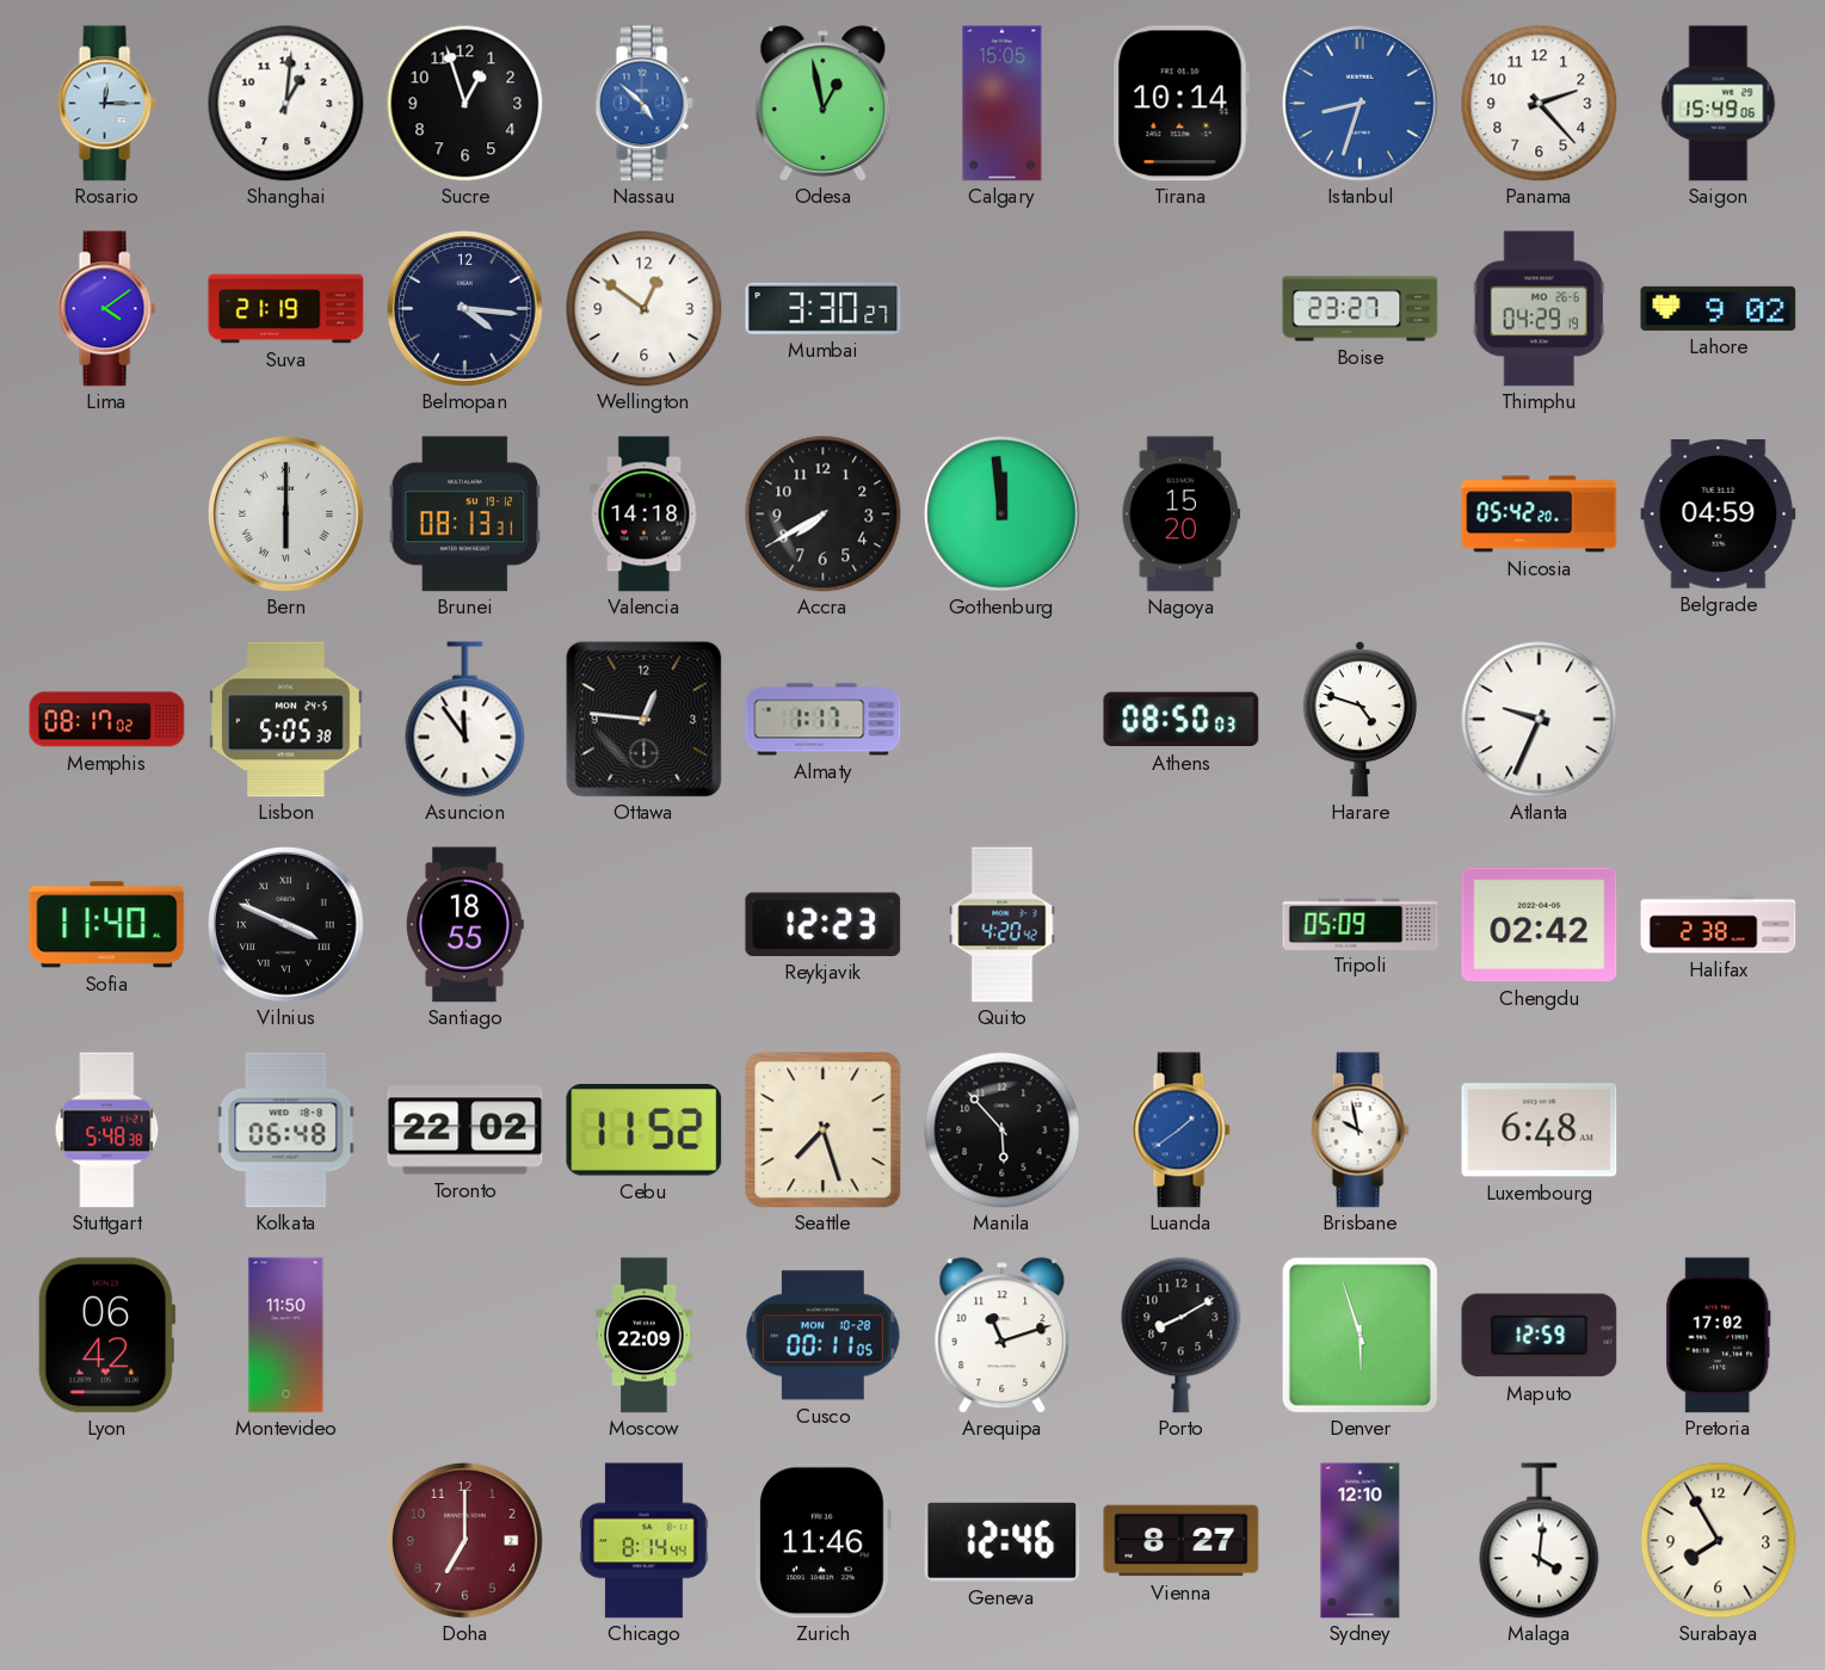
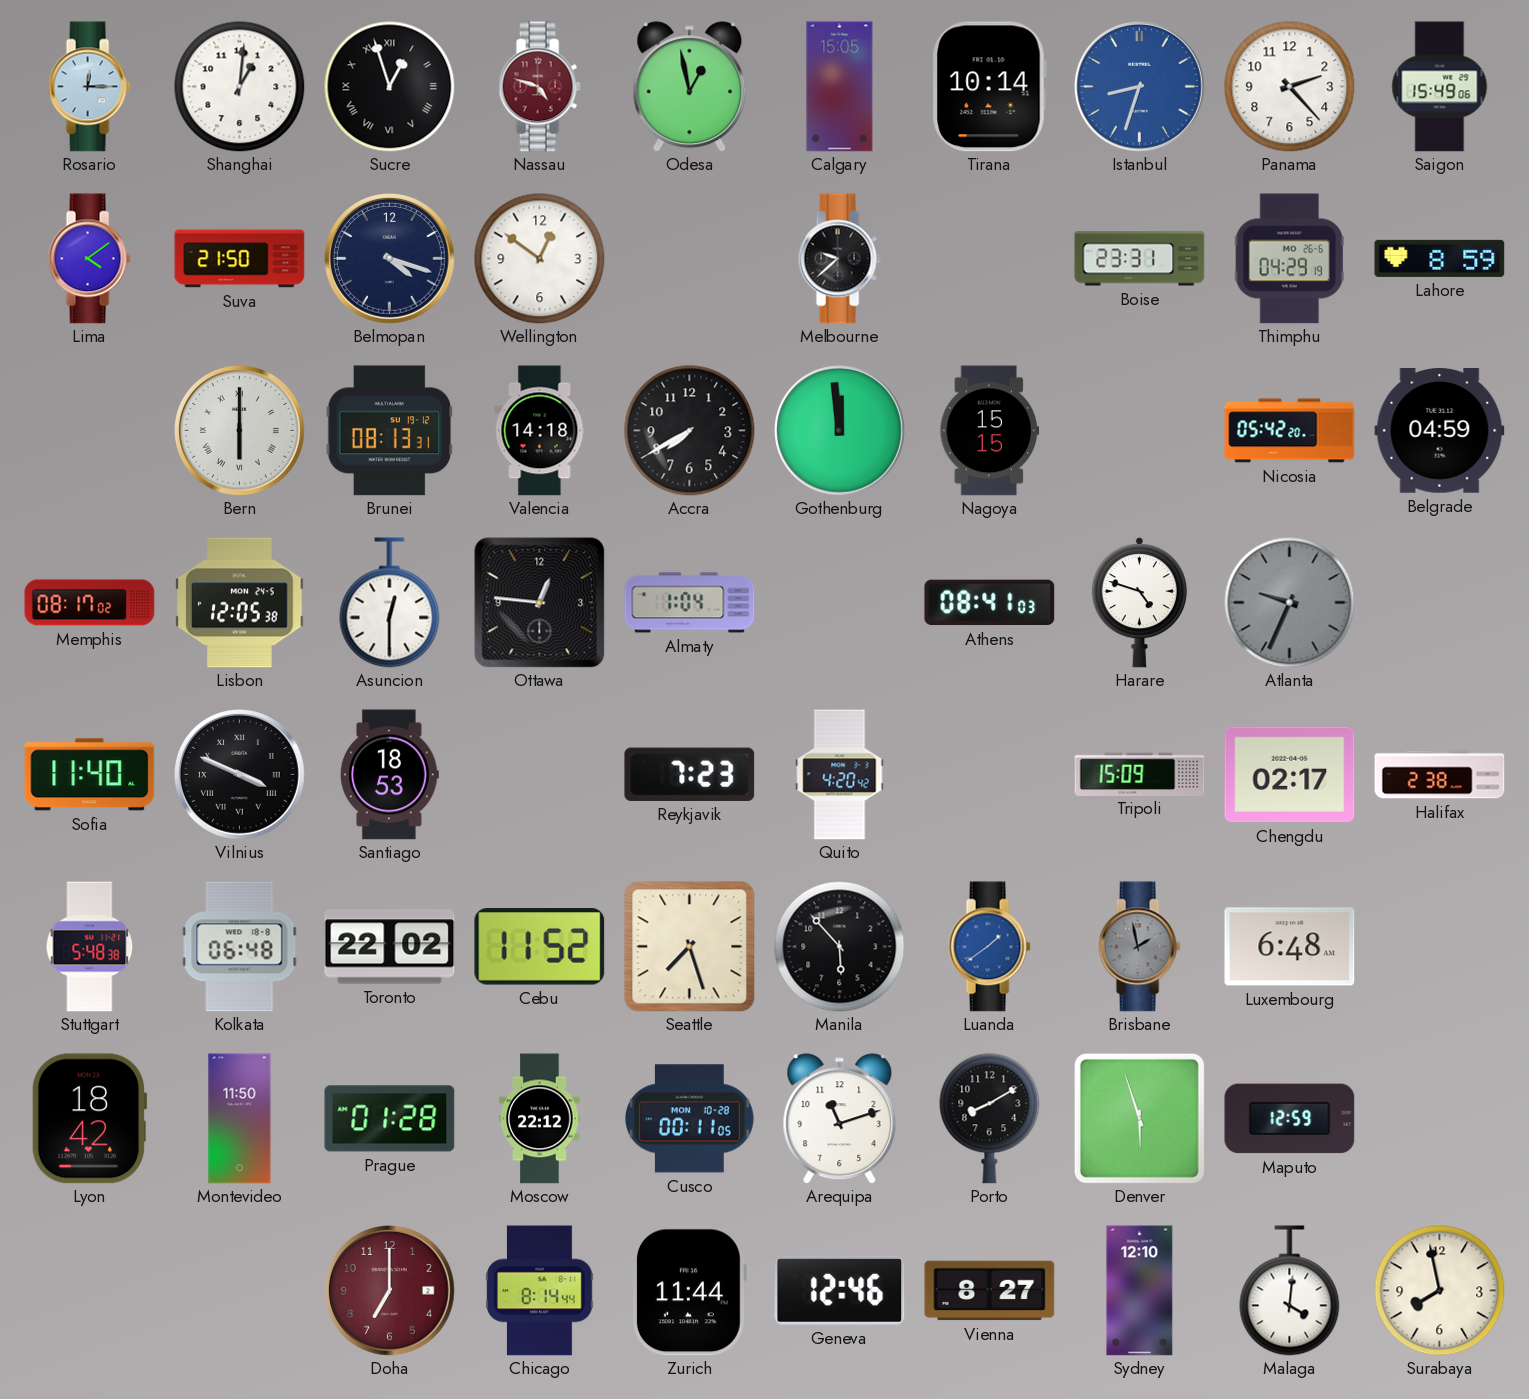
Sucre numerals: Arabic -> Roman
Nassau: 4:52 -> 4:48
Nassau dial: blue -> burgundy
Suva: 21:19 -> 21:50
Belmopan: 4:16 -> 4:18
Mumbai: 3:30 -> none
Melbourne: none -> 9:38
Boise: 23:27 -> 23:31
Lahore: 9:02 -> 8:59
Nagoya: 15:20 -> 15:15
Lisbon: 5:05 -> 12:05
Asuncion: 11:54 -> 12:30
Almaty: 1:17 -> 1:04
Athens: 08:50 -> 08:41
Atlanta dial: white -> grey
Santiago: 18:55 -> 18:53
Reykjavik: 12:23 -> 7:23
Tripoli: 05:09 -> 15:09
Chengdu: 02:42 -> 02:17
Brisbane: 9:58 -> 1:58
Brisbane dial: white -> grey
Lyon: 06:42 -> 18:42
Prague: none -> 01:28
Moscow: 22:09 -> 22:12
Pretoria: 17:02 -> none
Zurich: 11:46 -> 11:44
Surabaya: 7:55 -> 7:58
